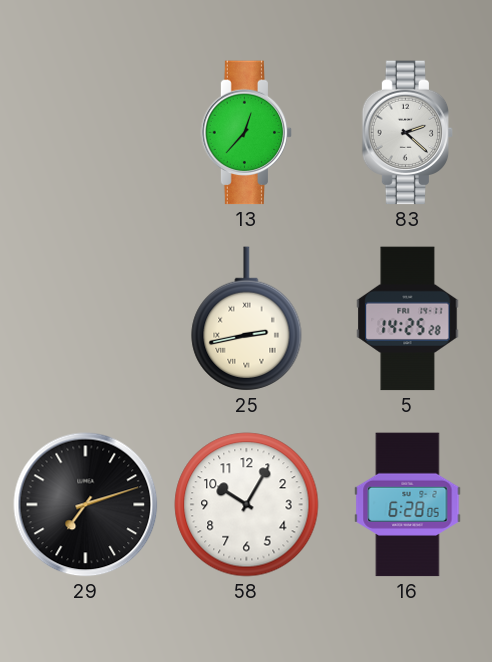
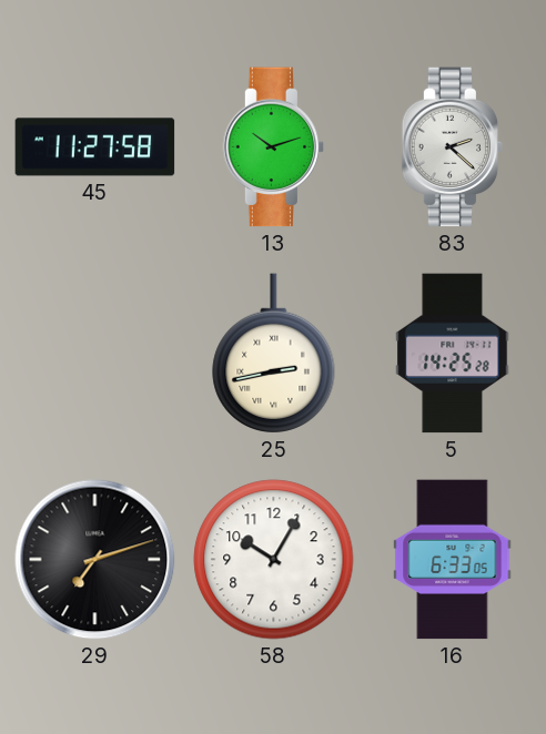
45: none -> 11:27
13: 12:37 -> 10:12
16: 6:28 -> 6:33
